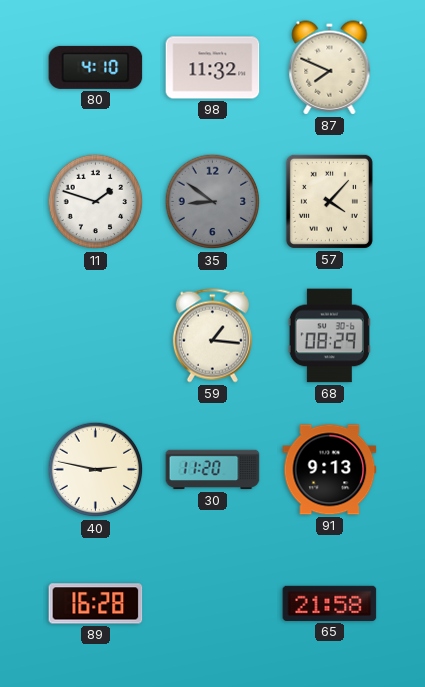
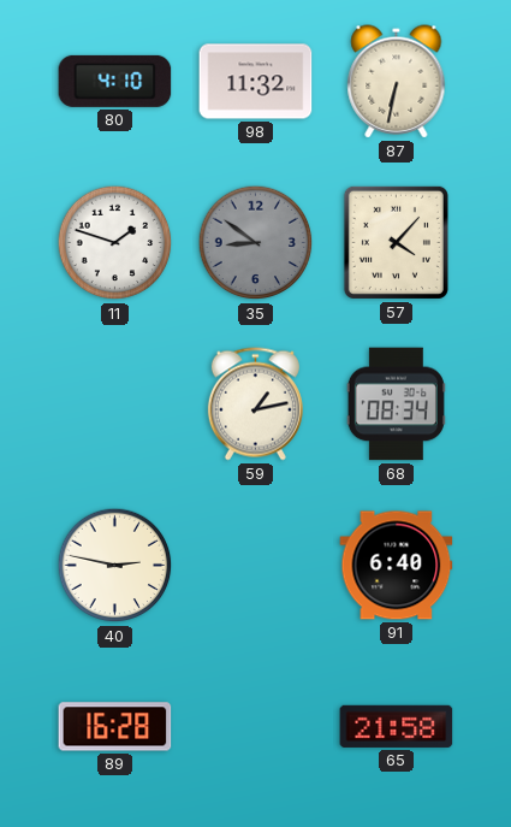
87: 7:49 -> 6:32
59: 1:16 -> 1:13
68: 08:29 -> 08:34
30: 11:20 -> none
91: 9:13 -> 6:40
